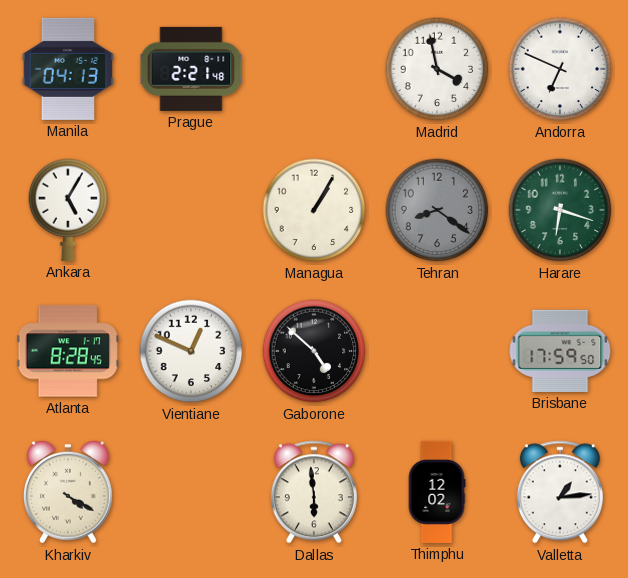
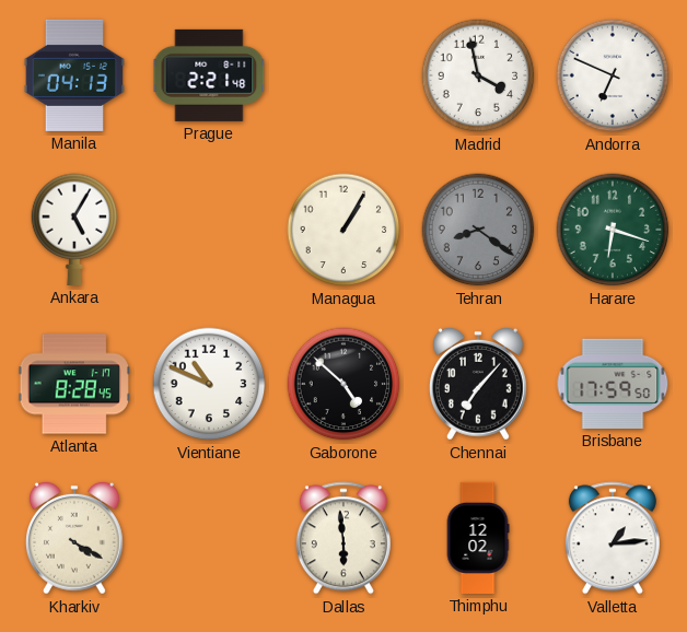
Vientiane: 12:49 -> 10:49
Chennai: none -> 7:07
